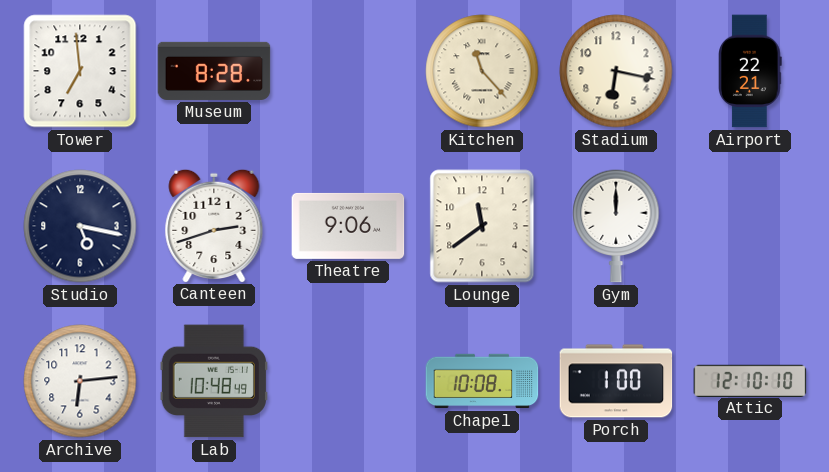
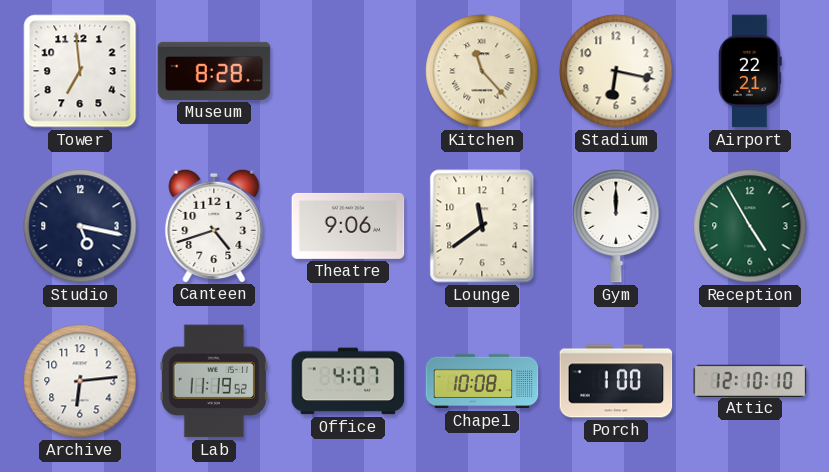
Canteen: 2:42 -> 4:42
Reception: none -> 4:55
Lab: 10:48 -> 11:19
Office: none -> 4:07
